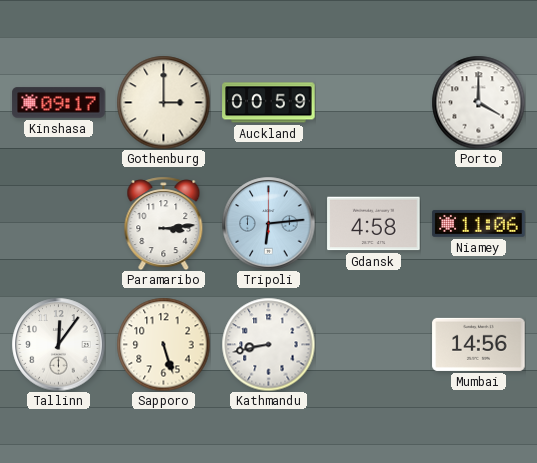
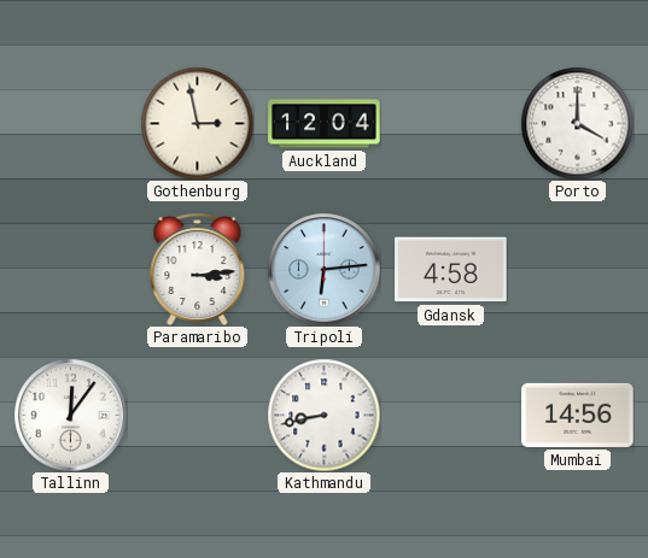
Kinshasa: 09:17 -> none
Gothenburg: 3:00 -> 2:58
Auckland: 00:59 -> 12:04
Niamey: 11:06 -> none
Sapporo: 5:27 -> none
